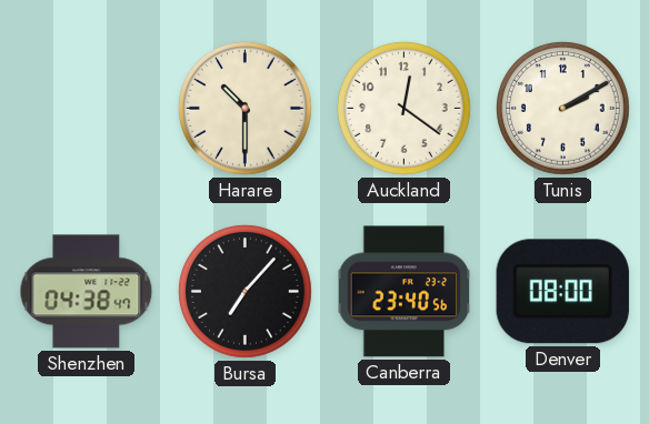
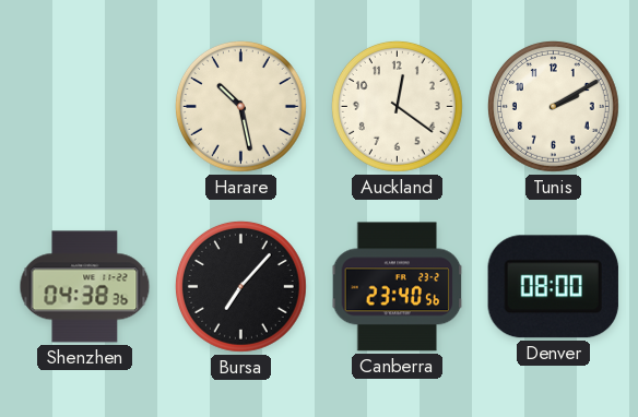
Harare: 10:30 -> 10:28
Shenzhen: 04:38:47 -> 04:38:36
